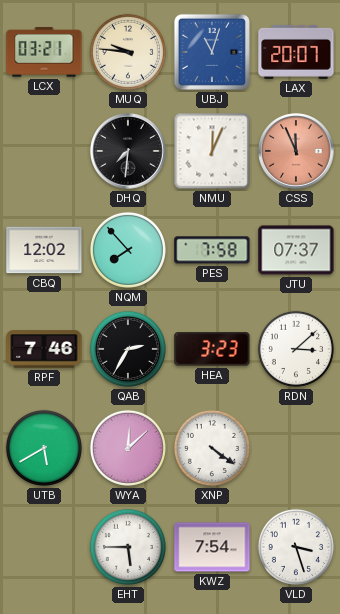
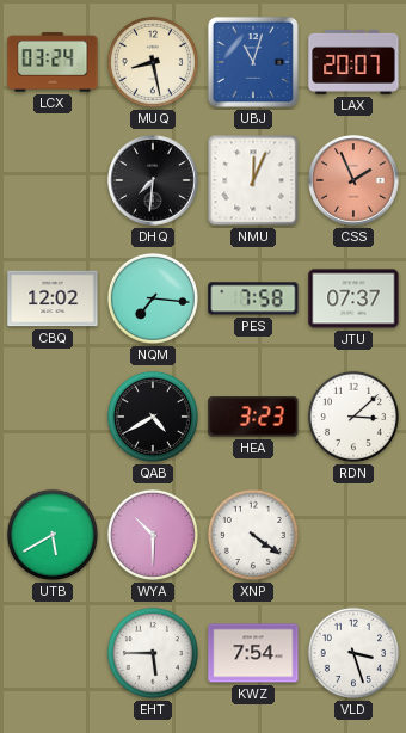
LCX: 03:21 -> 03:24
MUQ: 9:46 -> 8:28
CSS: 11:56 -> 1:56
NQM: 7:53 -> 7:16
RPF: 7:46 -> none
QAB: 2:35 -> 4:40
WYA: 12:08 -> 10:30
